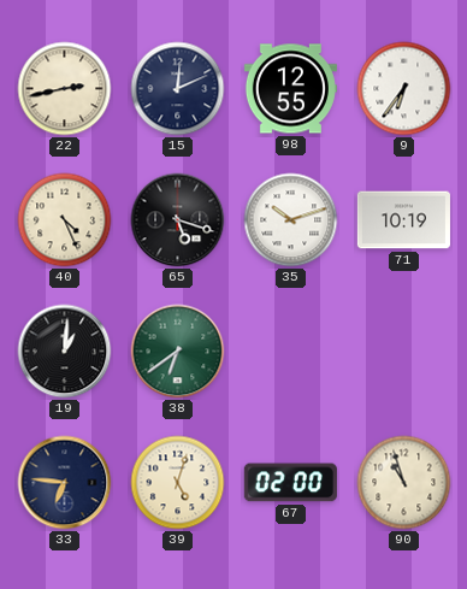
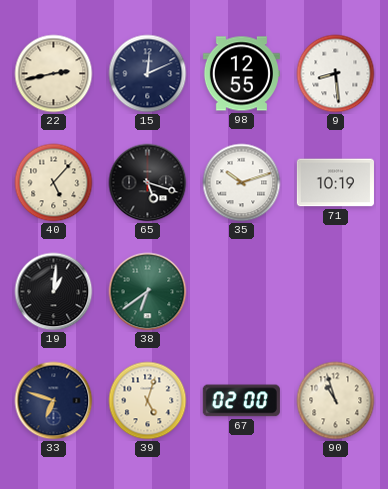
9: 6:36 -> 8:29
40: 4:26 -> 5:07
33: 6:46 -> 6:48
